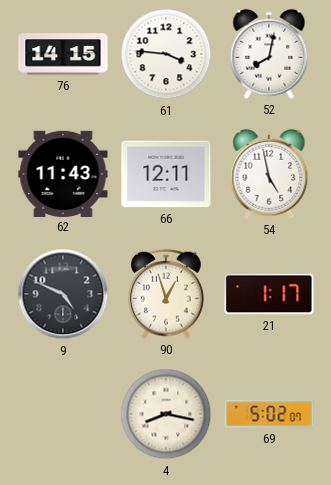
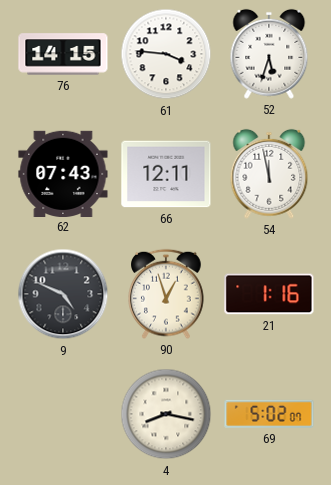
52: 8:02 -> 5:33
62: 11:43 -> 07:43
54: 4:58 -> 11:58
21: 1:17 -> 1:16
